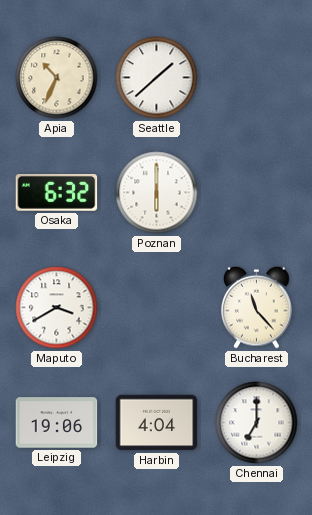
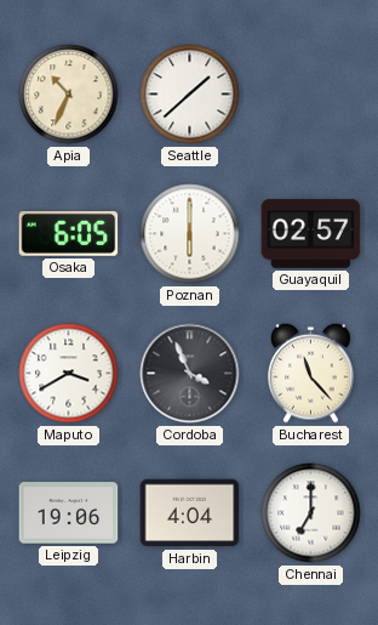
Osaka: 6:32 -> 6:05
Guayaquil: none -> 02:57
Cordoba: none -> 3:56
